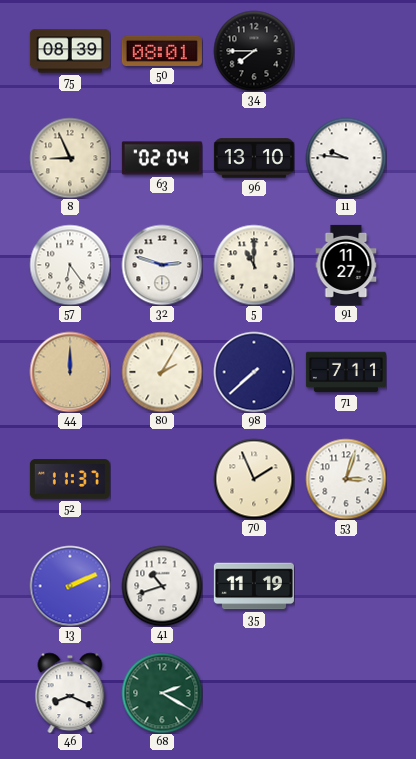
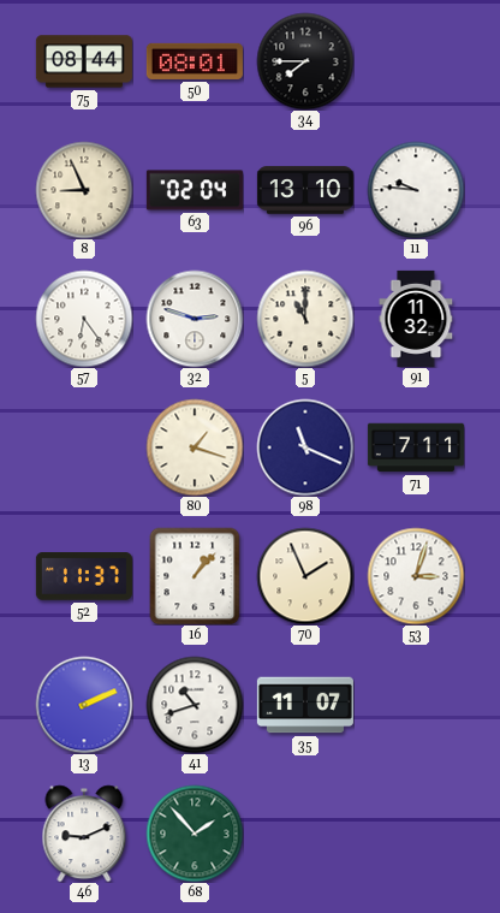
75: 08:39 -> 08:44
91: 11:27 -> 11:32
44: 12:00 -> none
80: 2:05 -> 1:18
98: 7:38 -> 11:19
16: none -> 1:07
35: 11:19 -> 11:07
46: 8:19 -> 9:11
68: 2:20 -> 1:53
